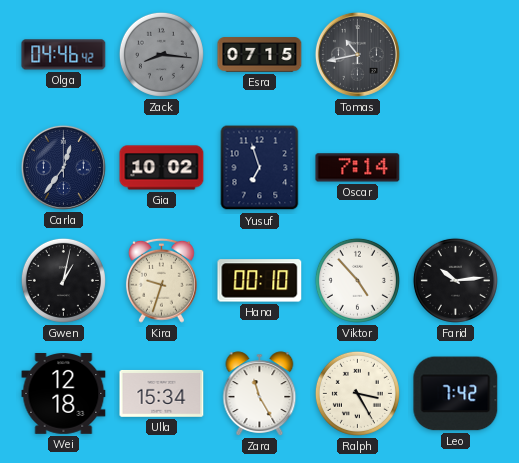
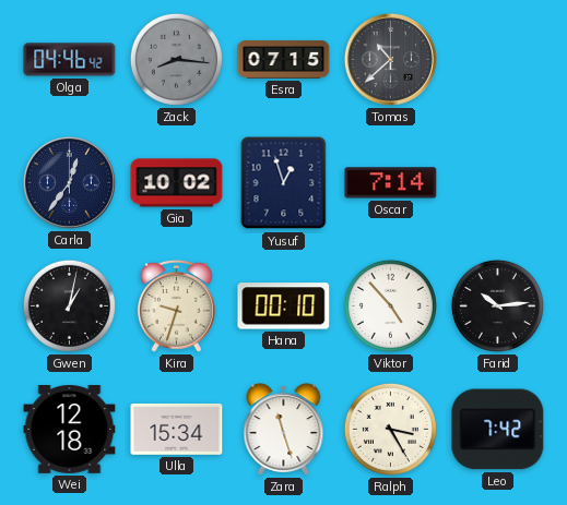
Tomas: 10:43 -> 10:38
Yusuf: 6:57 -> 12:57
Zara: 11:25 -> 11:27
